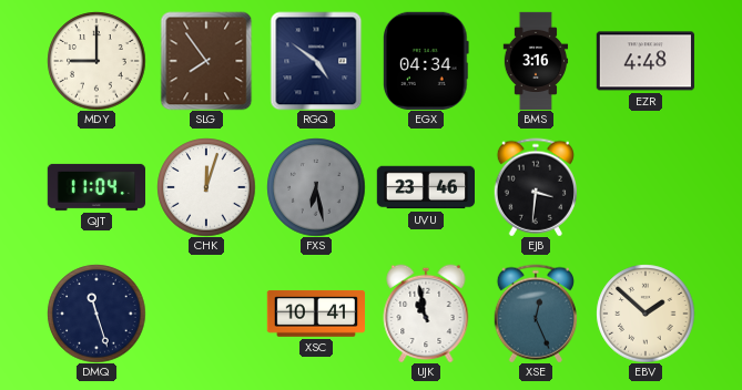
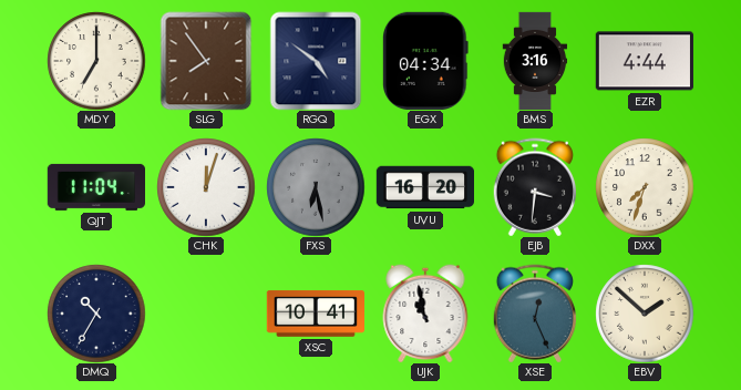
MDY: 9:00 -> 7:00
EZR: 4:48 -> 4:44
UVU: 23:46 -> 16:20
DXX: none -> 7:33
DMQ: 11:27 -> 10:35
